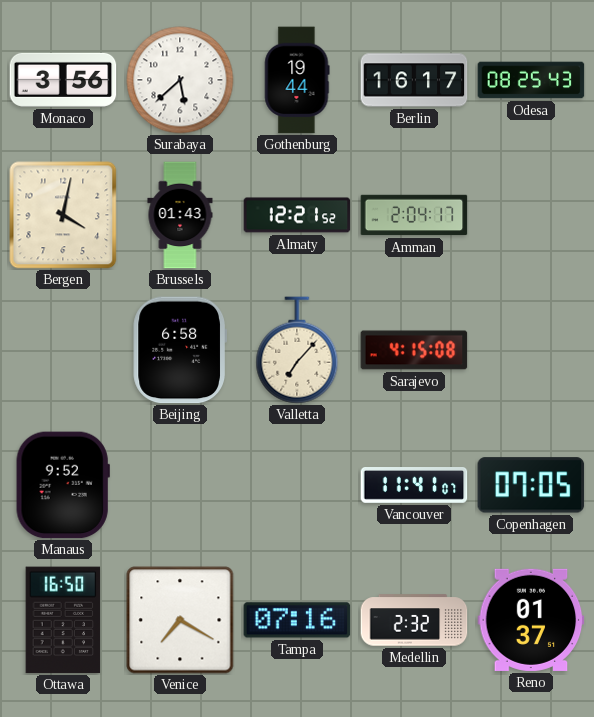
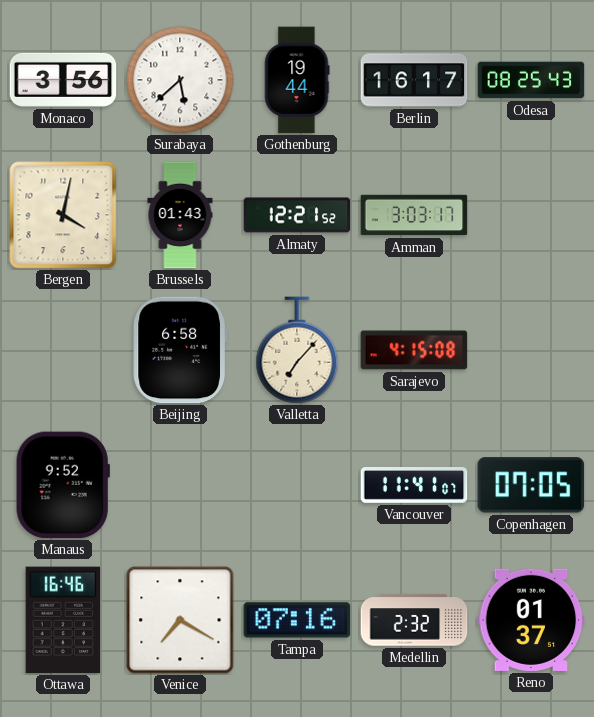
Amman: 2:04 -> 3:03
Ottawa: 16:50 -> 16:46
